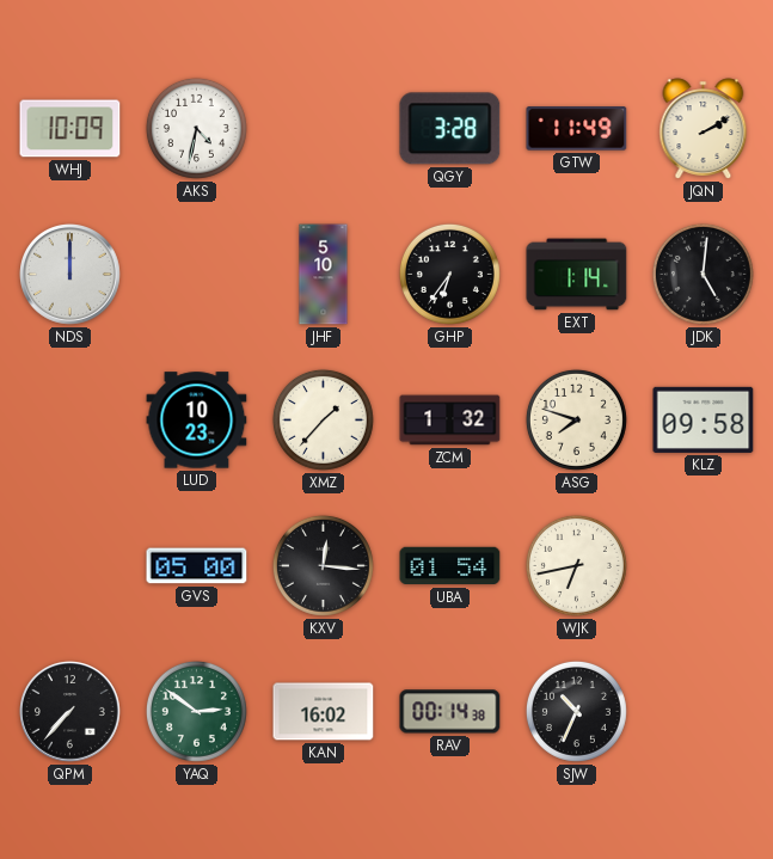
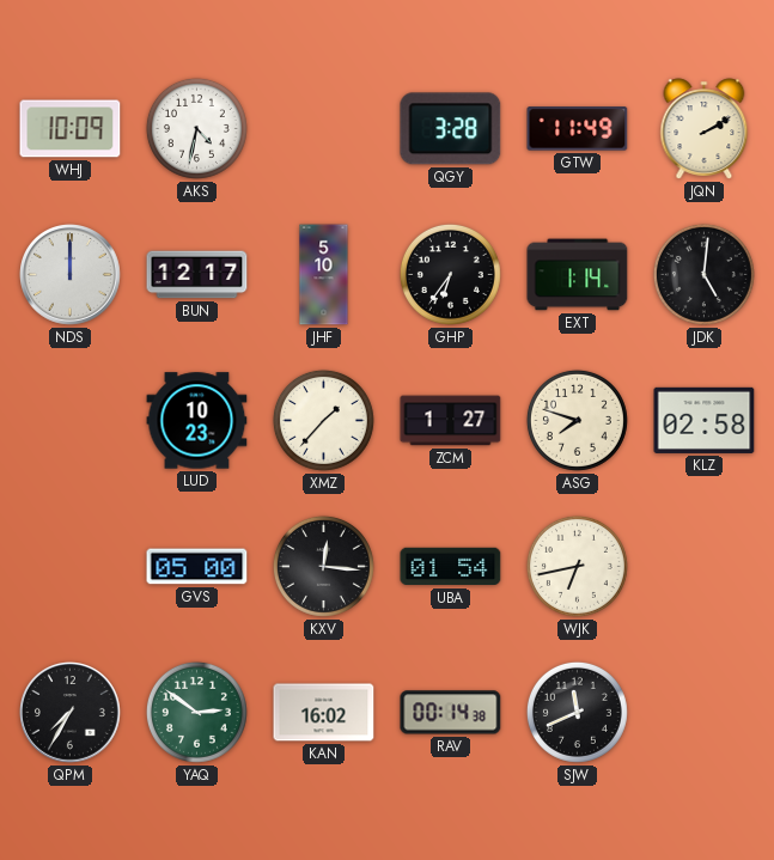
BUN: none -> 12:17
ZCM: 1:32 -> 1:27
KLZ: 09:58 -> 02:58
QPM: 7:37 -> 7:35
SJW: 10:34 -> 11:41
